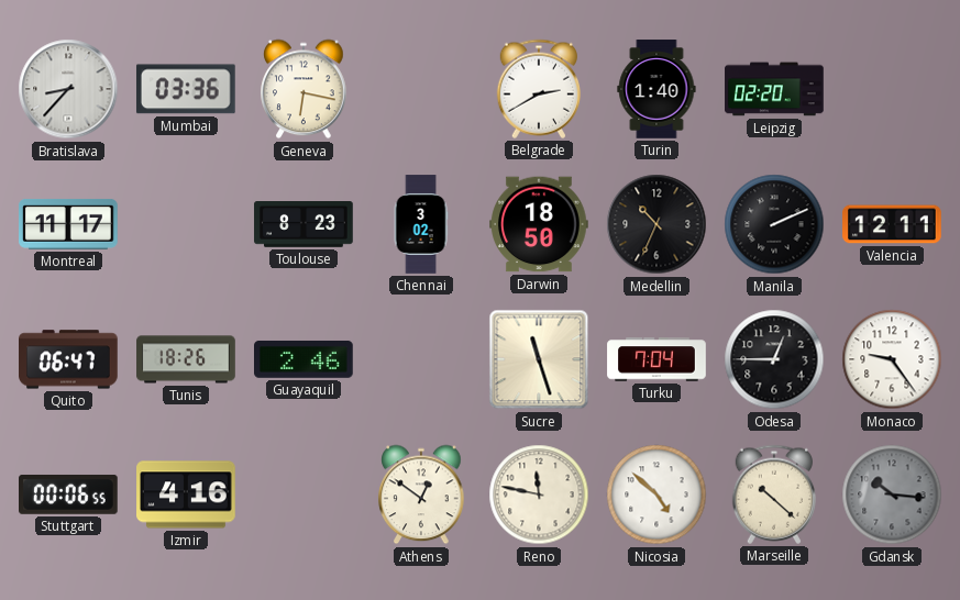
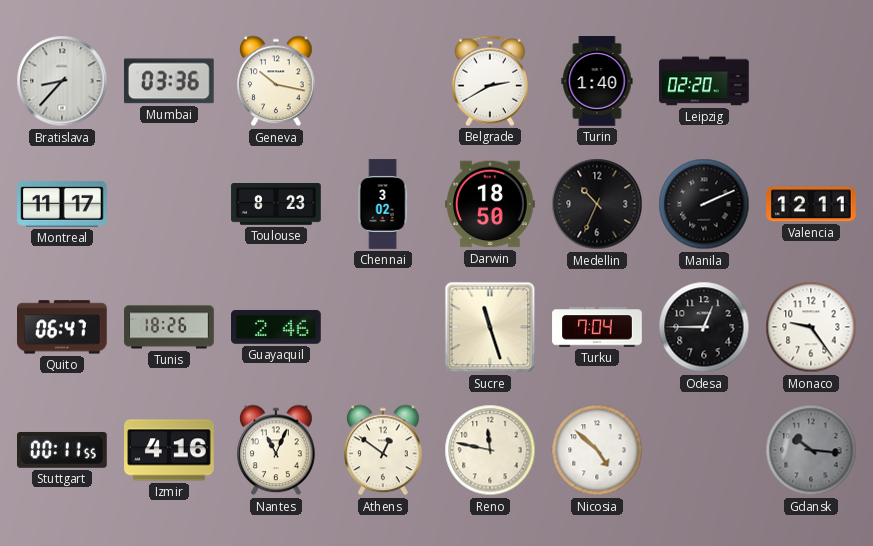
Geneva: 6:17 -> 10:17
Stuttgart: 00:06 -> 00:11
Nantes: none -> 11:04
Marseille: 10:22 -> none
